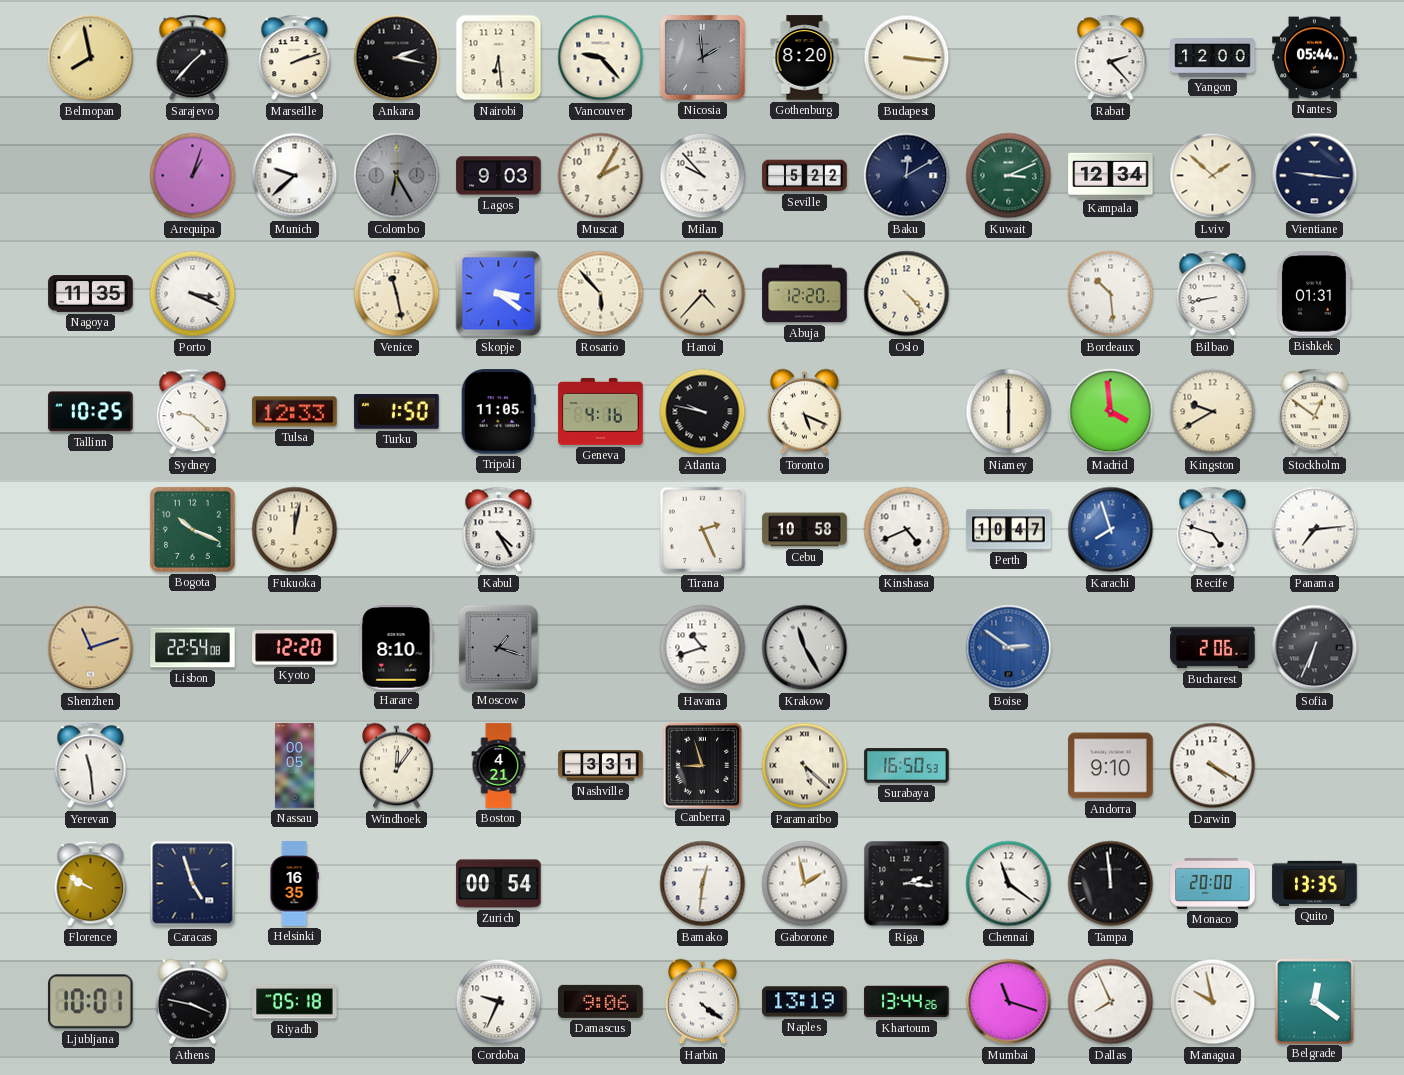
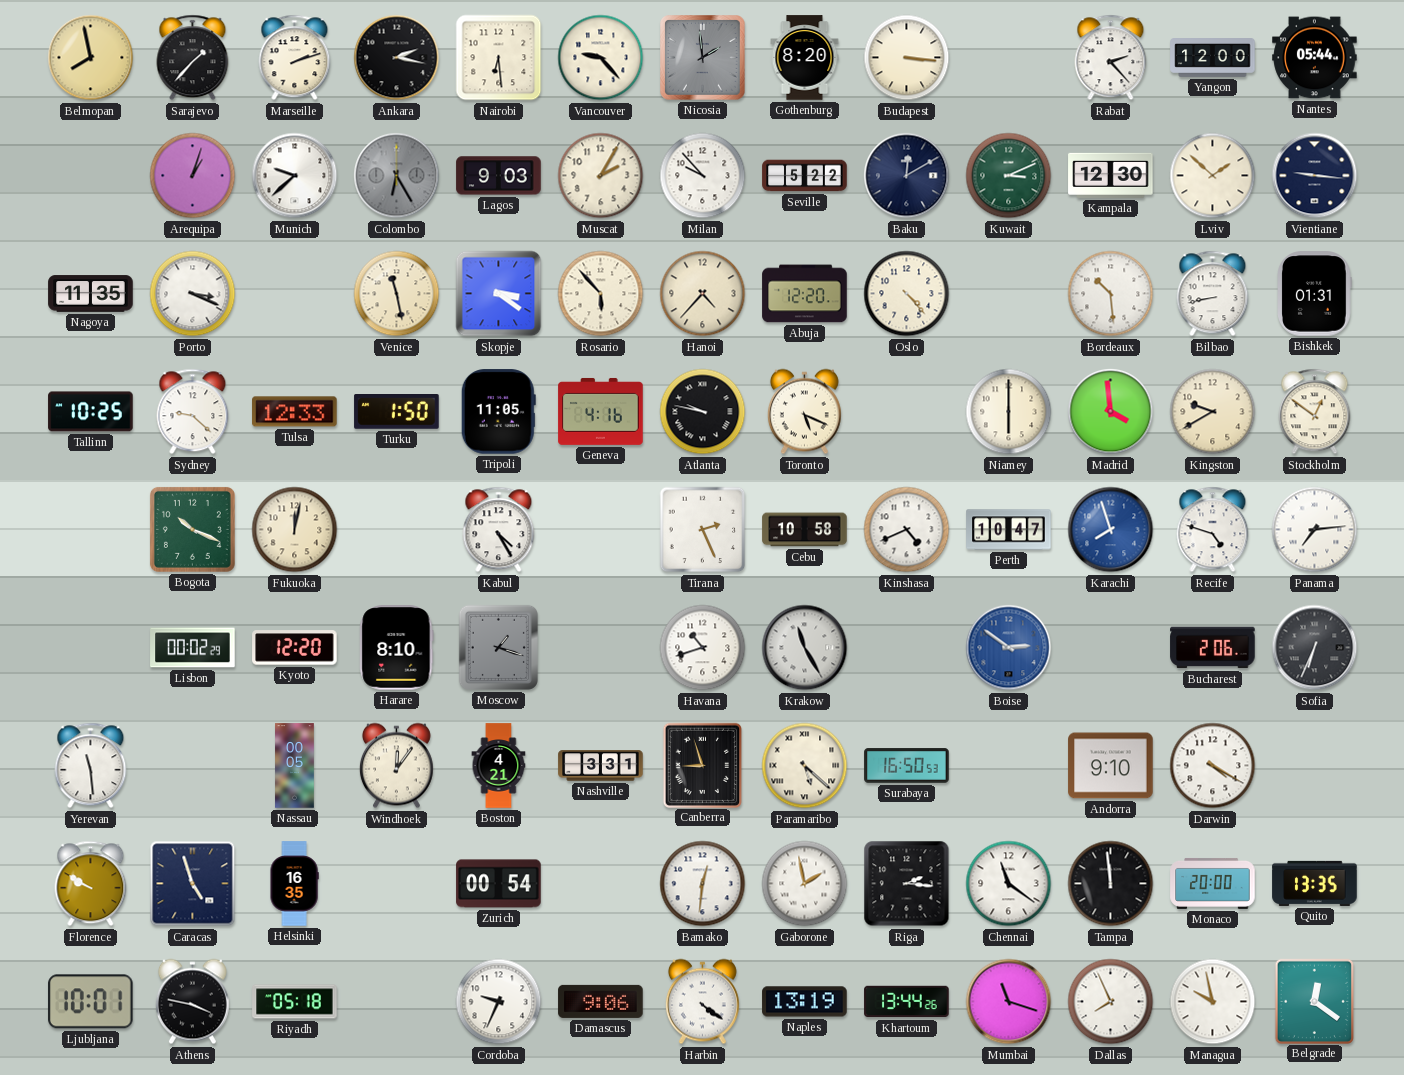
Kampala: 12:34 -> 12:30
Shenzhen: 11:12 -> none
Lisbon: 22:54 -> 00:02
